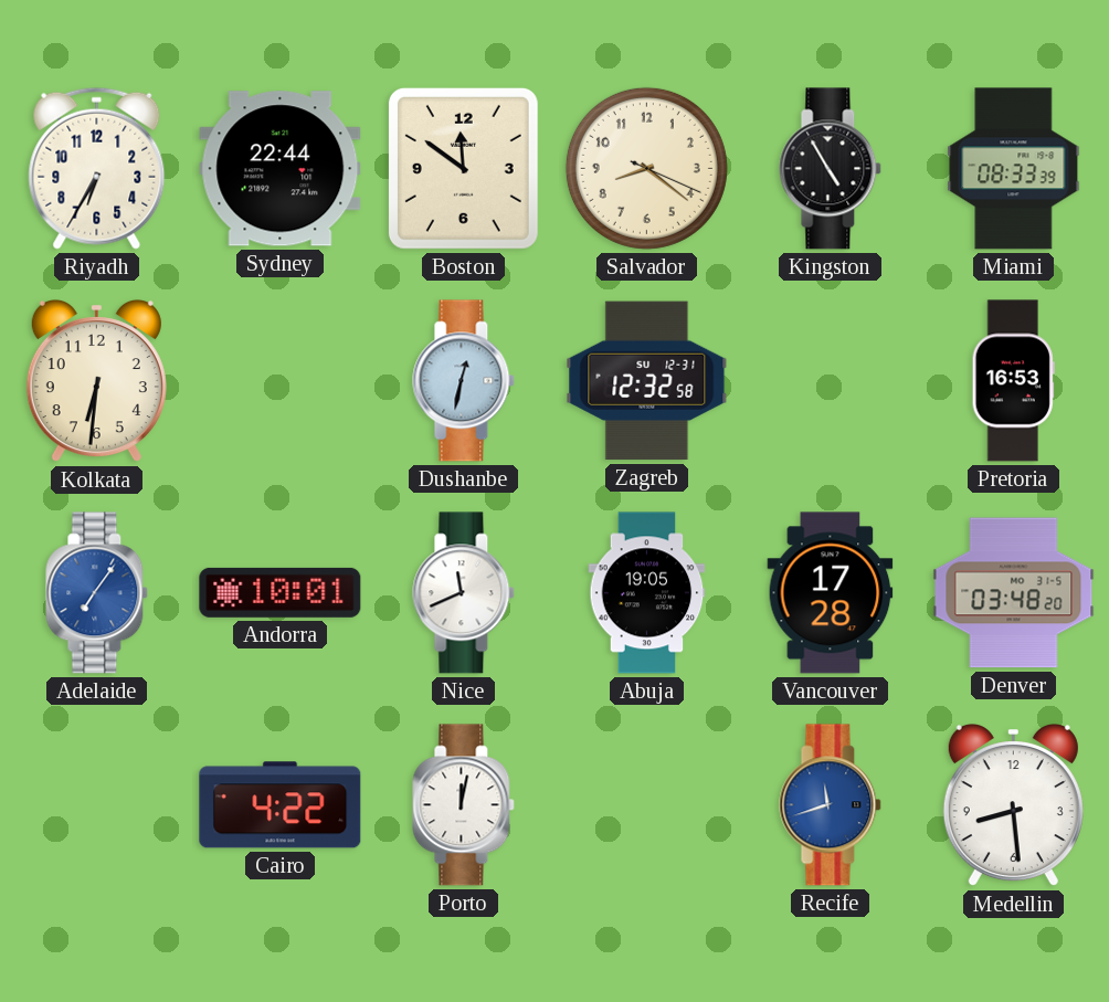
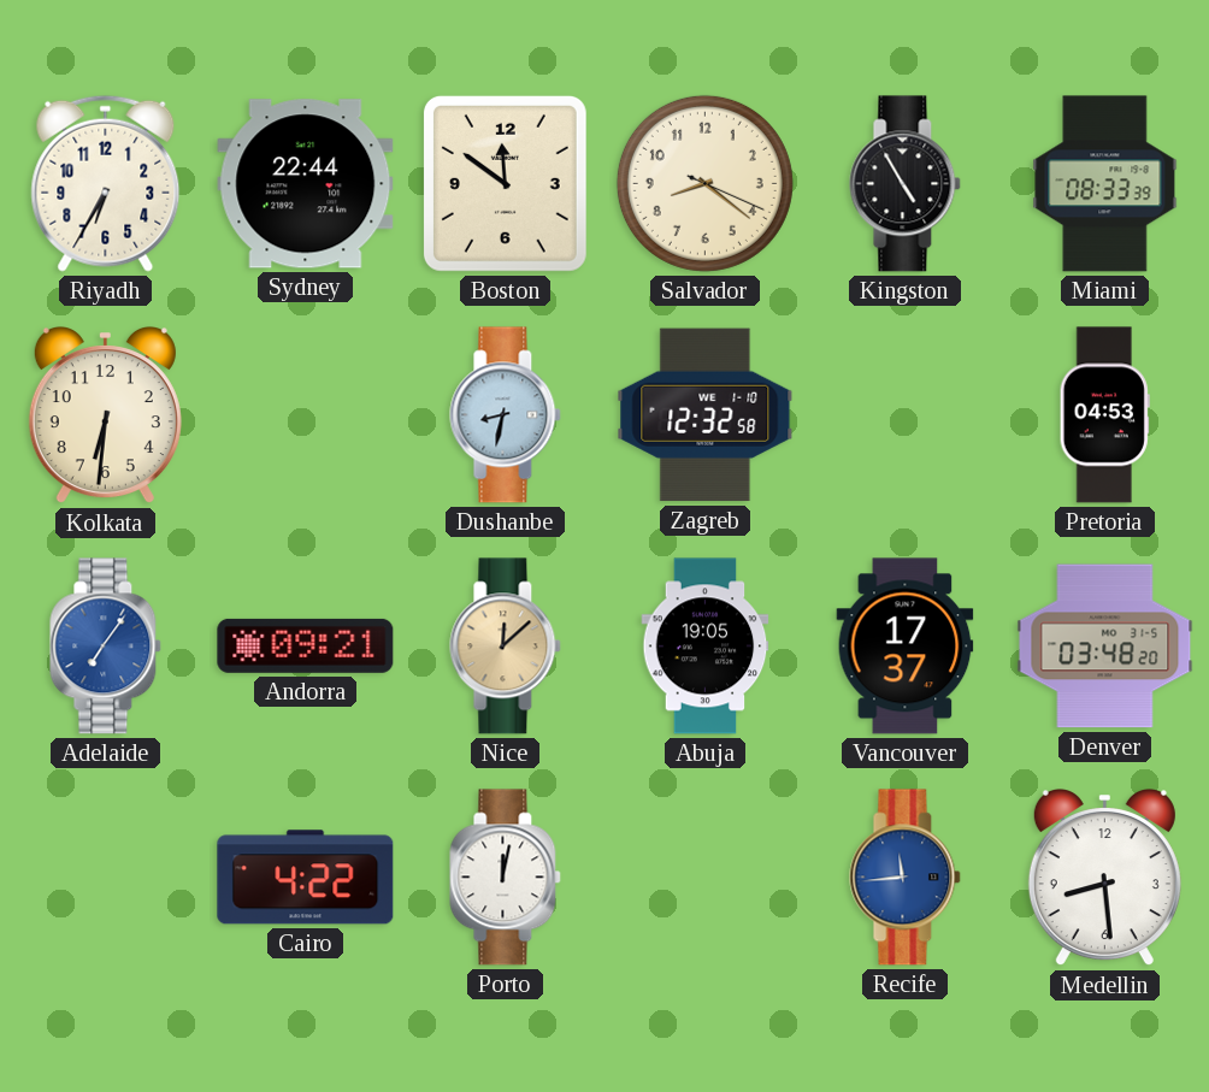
Dushanbe: 12:32 -> 8:32
Zagreb date: SU 12-31 -> WE 1-10
Pretoria: 16:53 -> 04:53
Andorra: 10:01 -> 09:21
Nice: 11:41 -> 12:08
Nice dial: white -> champagne
Vancouver: 17:28 -> 17:37
Recife: 11:42 -> 11:44
